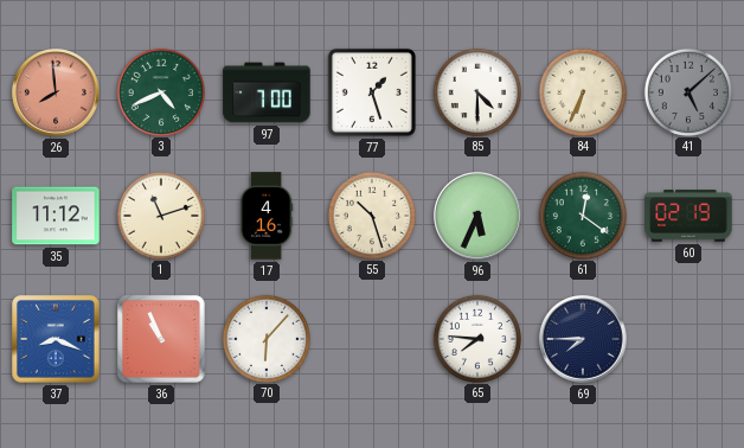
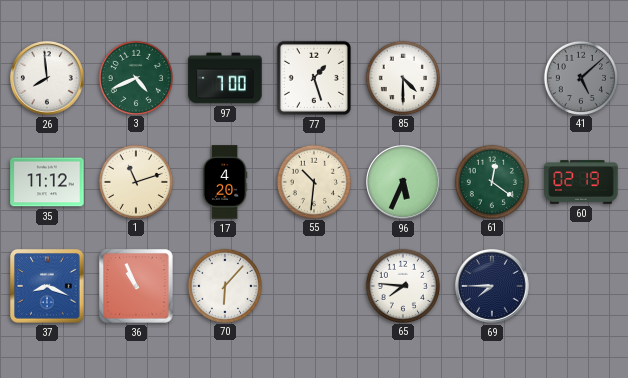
26 dial: salmon -> white
84: 6:34 -> none
17: 4:16 -> 4:20
55: 10:27 -> 10:31
